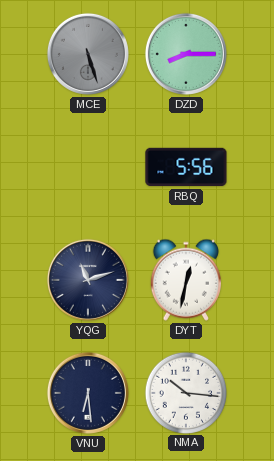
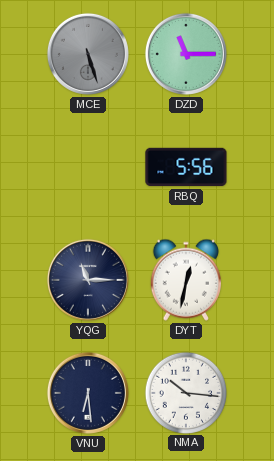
DZD: 8:15 -> 11:15
YQG: 11:12 -> 11:15
